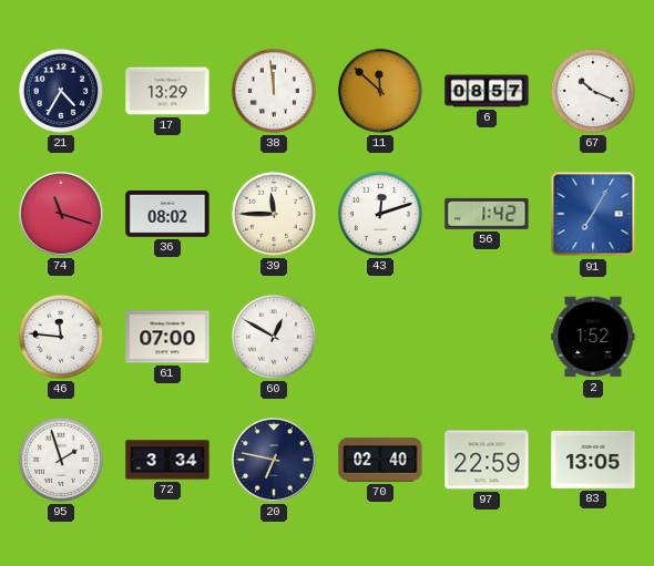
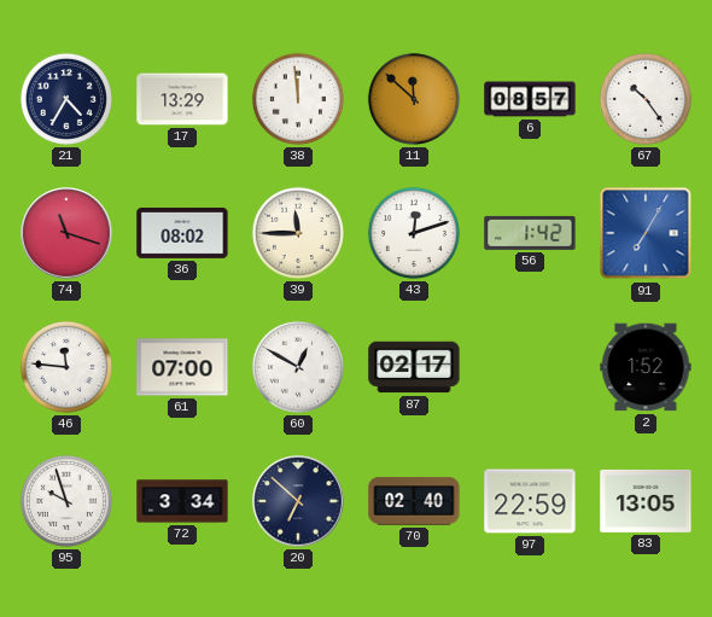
67: 10:19 -> 10:24
87: none -> 02:17
95: 1:57 -> 9:57
20: 6:47 -> 6:52
